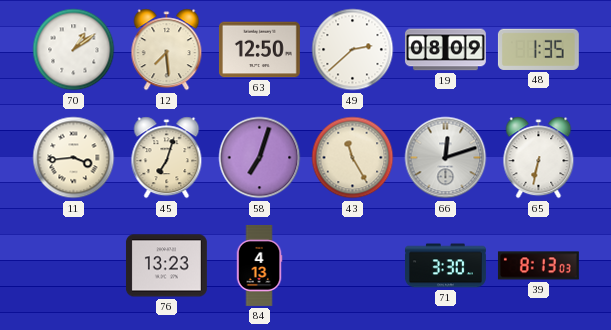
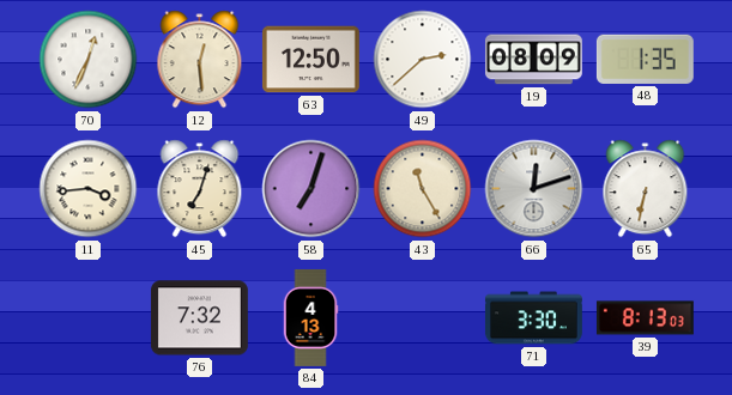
70: 1:09 -> 12:34
12: 7:29 -> 12:29
76: 13:23 -> 7:32
